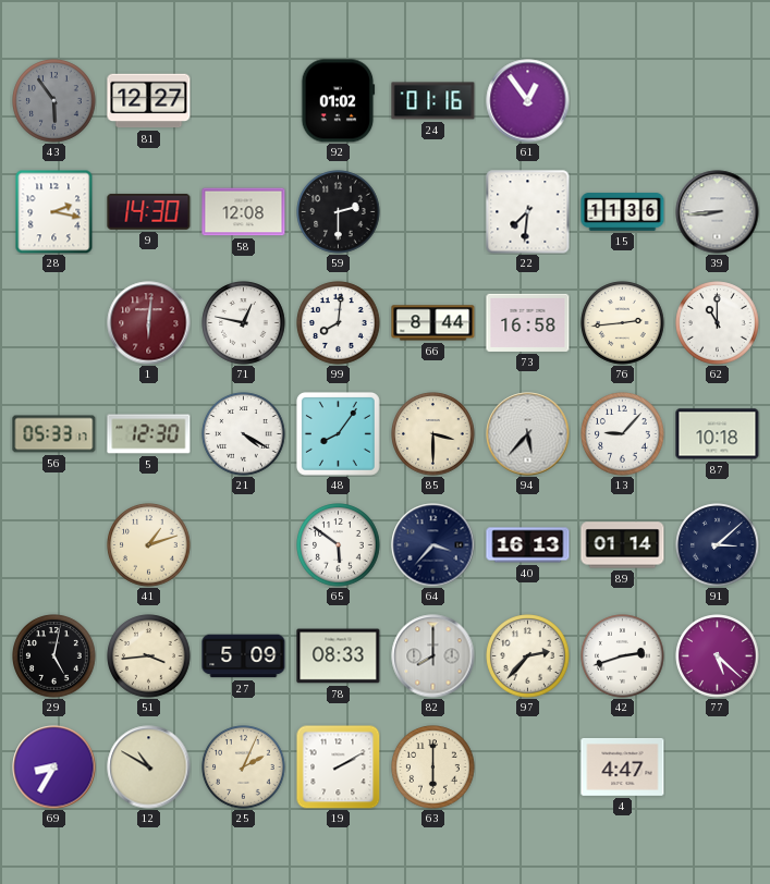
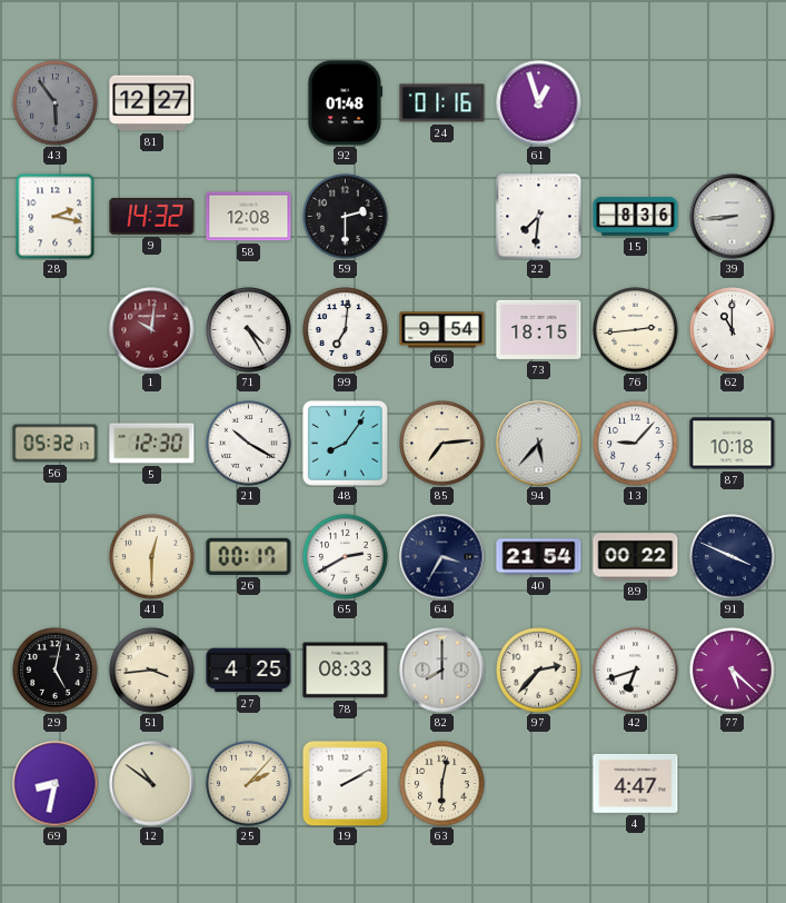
92: 01:02 -> 01:48
61: 12:54 -> 12:57
9: 14:30 -> 14:32
15: 11:36 -> 8:36
1: 6:01 -> 10:01
71: 12:47 -> 4:25
99: 8:01 -> 7:01
66: 8:44 -> 9:54
73: 16:58 -> 18:15
56: 05:33 -> 05:32
21: 4:20 -> 10:20
85: 3:30 -> 7:14
41: 1:12 -> 12:30
26: none -> 00:17
65: 5:51 -> 2:40
64: 3:37 -> 3:35
40: 16:13 -> 21:54
89: 01:14 -> 00:22
91: 3:08 -> 3:49
27: 5:09 -> 4:25
42: 2:42 -> 6:42
69: 8:35 -> 8:32
12: 10:50 -> 10:51
25: 2:04 -> 2:07
63: 6:00 -> 6:02
